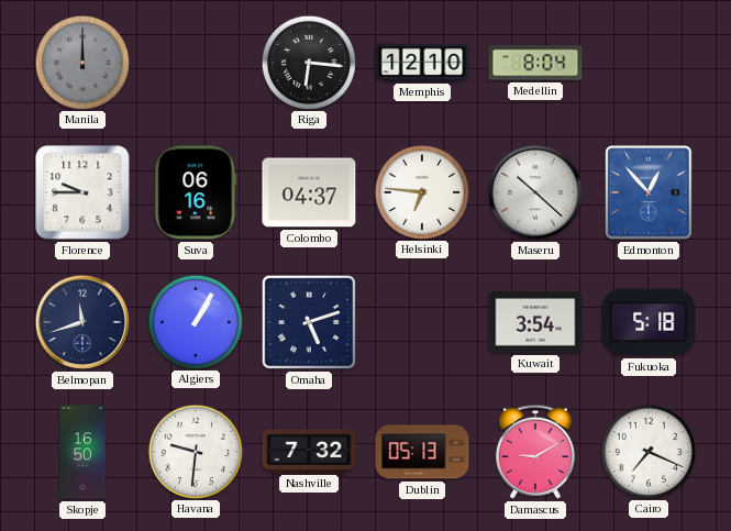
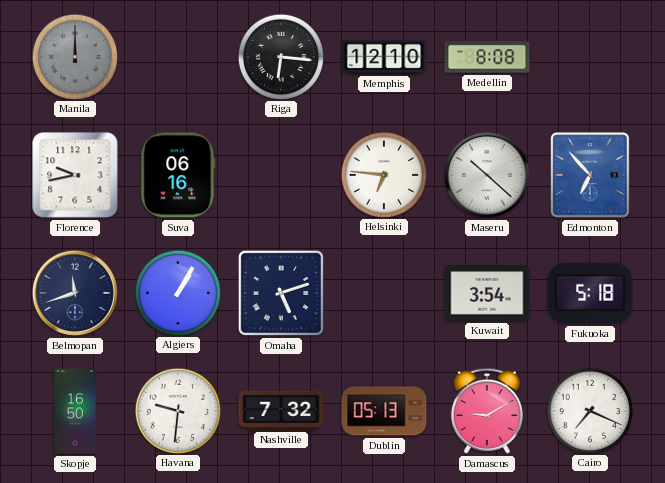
Medellin: 8:04 -> 8:08
Florence: 9:45 -> 9:43
Colombo: 04:37 -> none
Edmonton: 12:53 -> 6:53
